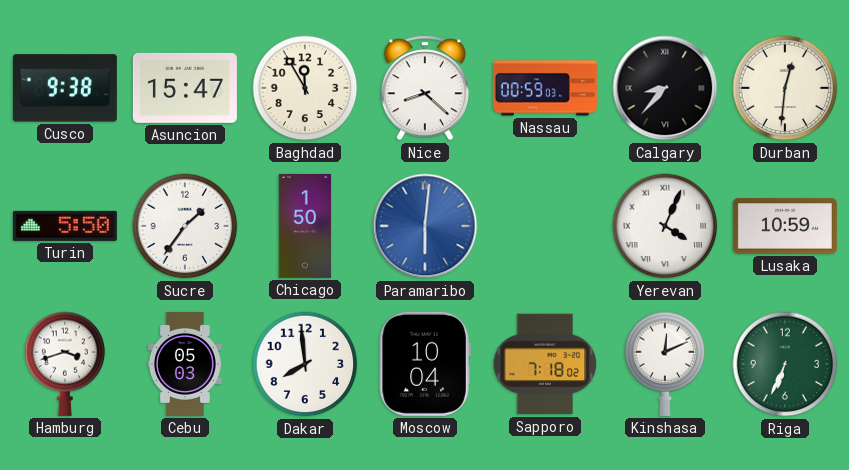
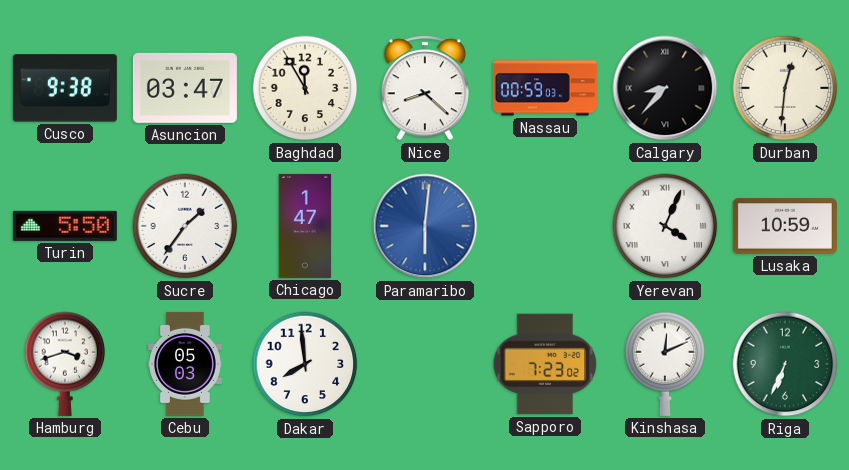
Asuncion: 15:47 -> 03:47
Chicago: 1:50 -> 1:47
Moscow: 10:04 -> none
Sapporo: 7:18 -> 7:23
